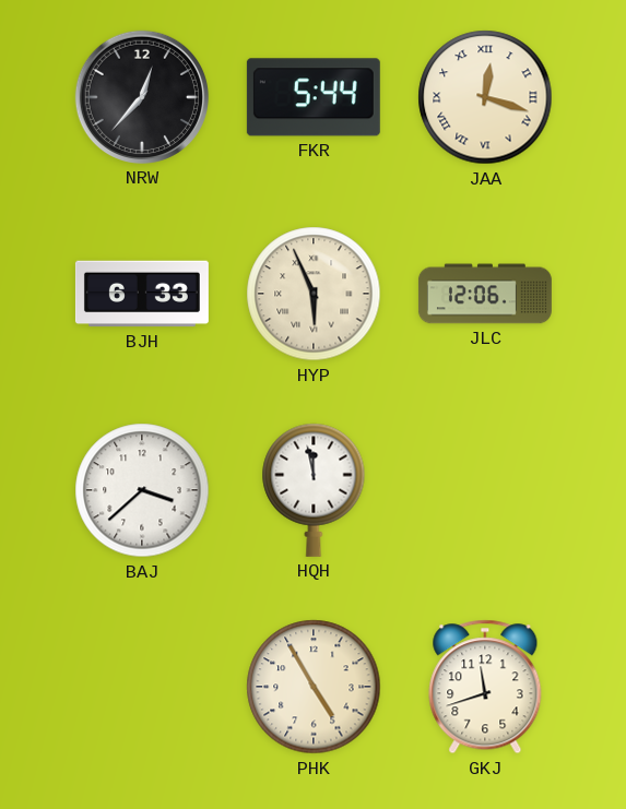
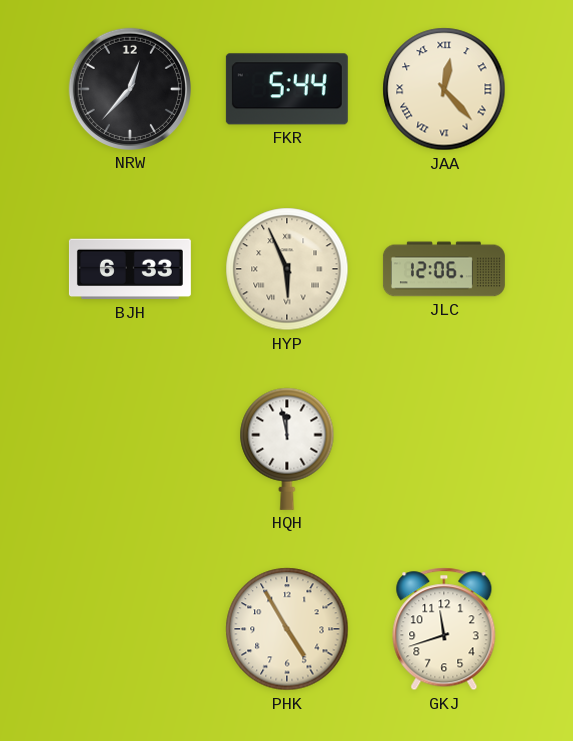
JAA: 12:18 -> 12:23
BAJ: 3:38 -> none
